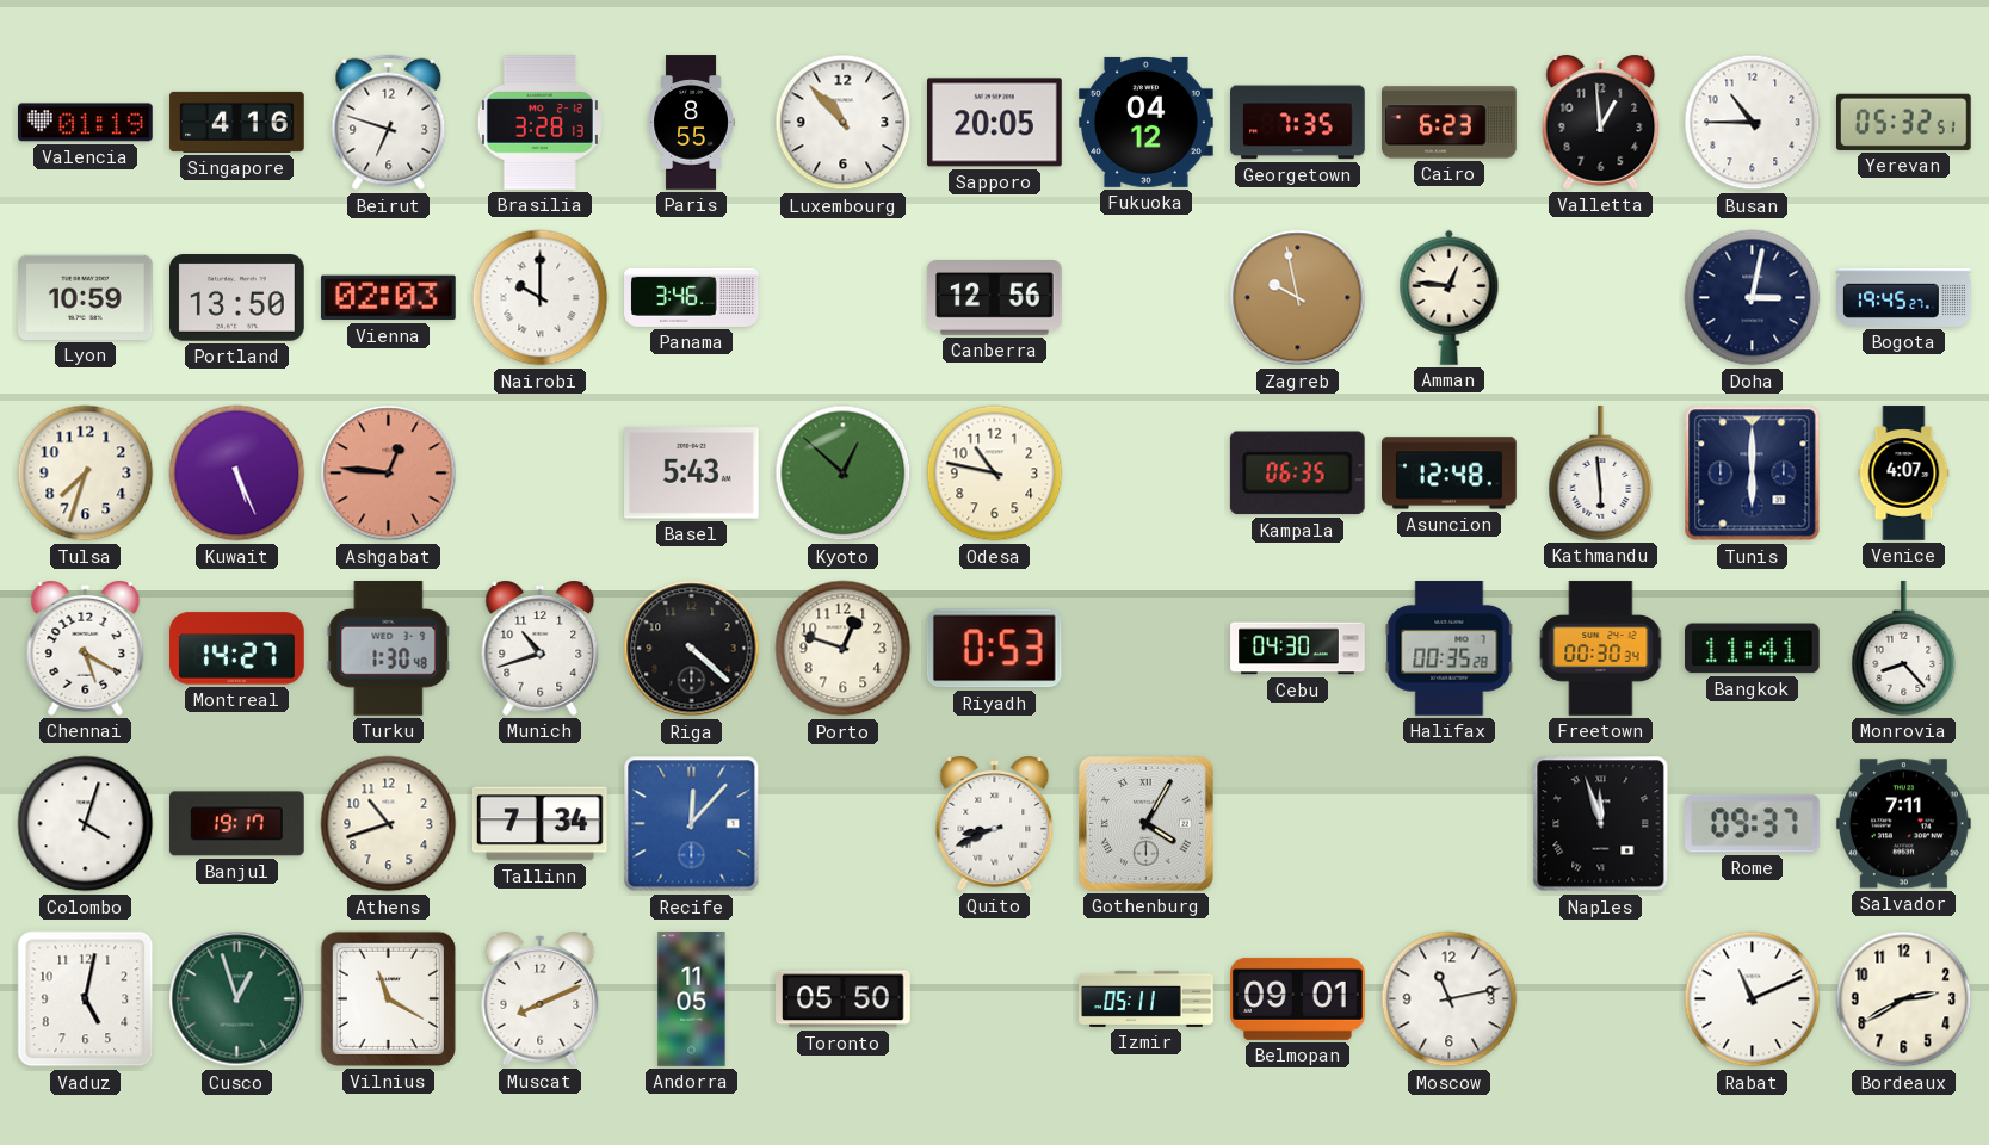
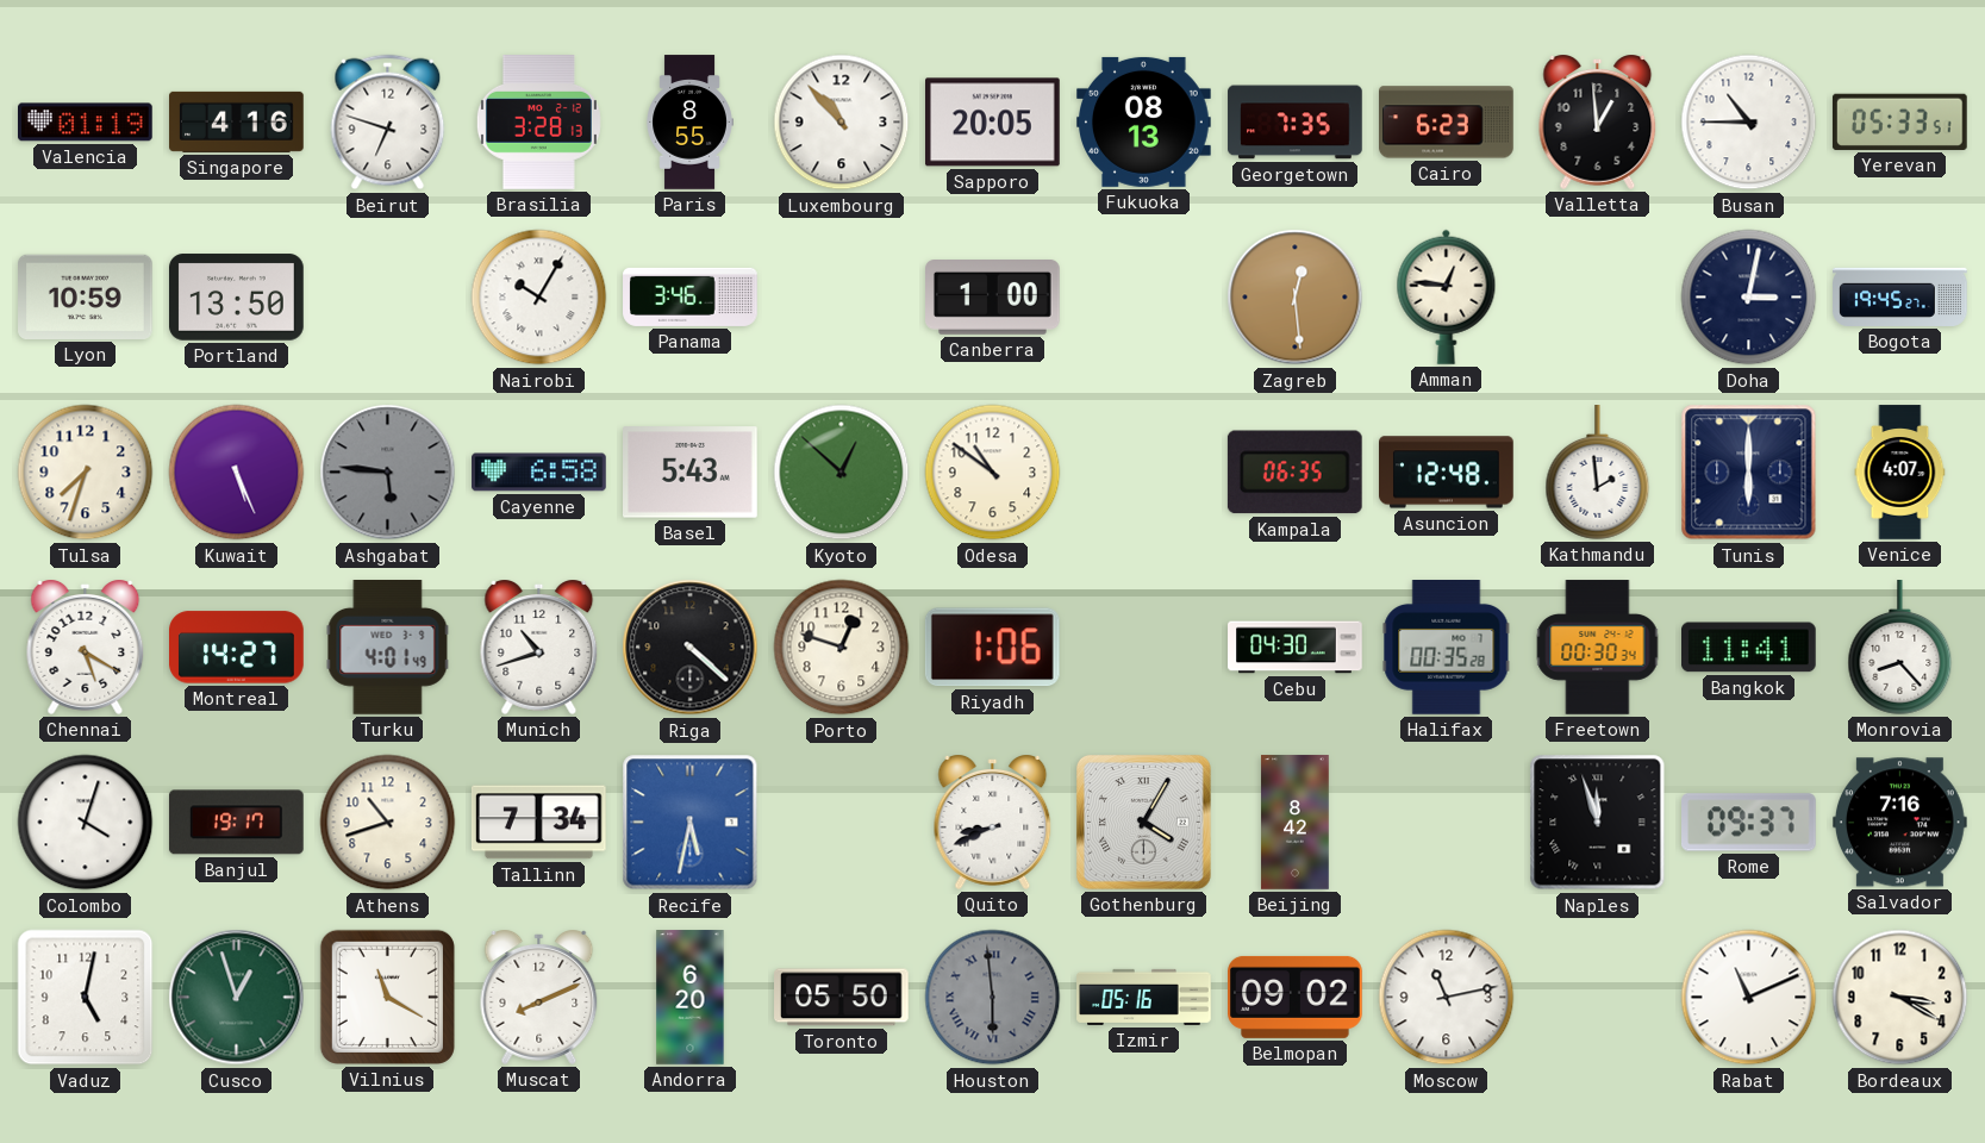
Fukuoka: 04:12 -> 08:13
Yerevan: 05:32 -> 05:33
Vienna: 02:03 -> none
Nairobi: 10:00 -> 10:05
Canberra: 12:56 -> 1:00
Zagreb: 9:58 -> 12:29
Ashgabat: 12:46 -> 5:46
Ashgabat dial: salmon -> grey
Cayenne: none -> 6:58
Odesa: 10:47 -> 10:51
Kathmandu: 5:59 -> 1:59
Turku: 1:30 -> 4:01
Riyadh: 0:53 -> 1:06
Recife: 12:07 -> 5:32
Beijing: none -> 8:42
Salvador: 7:11 -> 7:16
Andorra: 11:05 -> 6:20
Houston: none -> 5:59
Izmir: 05:11 -> 05:16
Belmopan: 09:01 -> 09:02
Bordeaux: 2:40 -> 3:20
